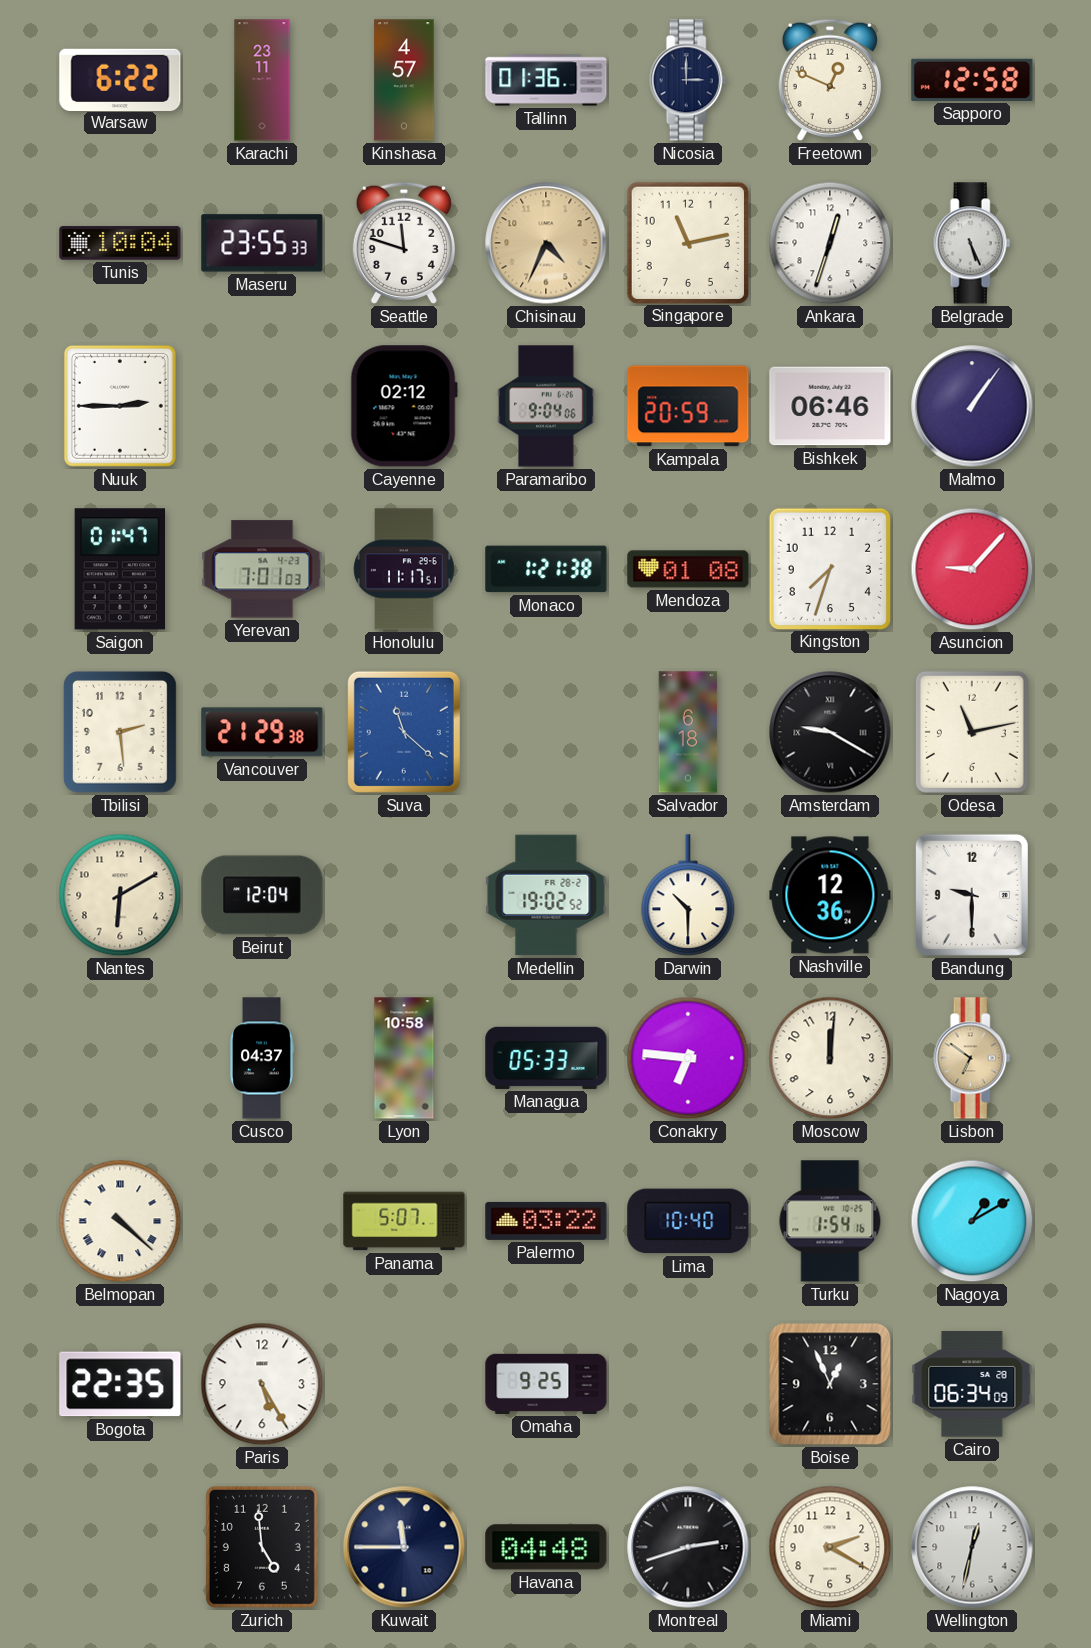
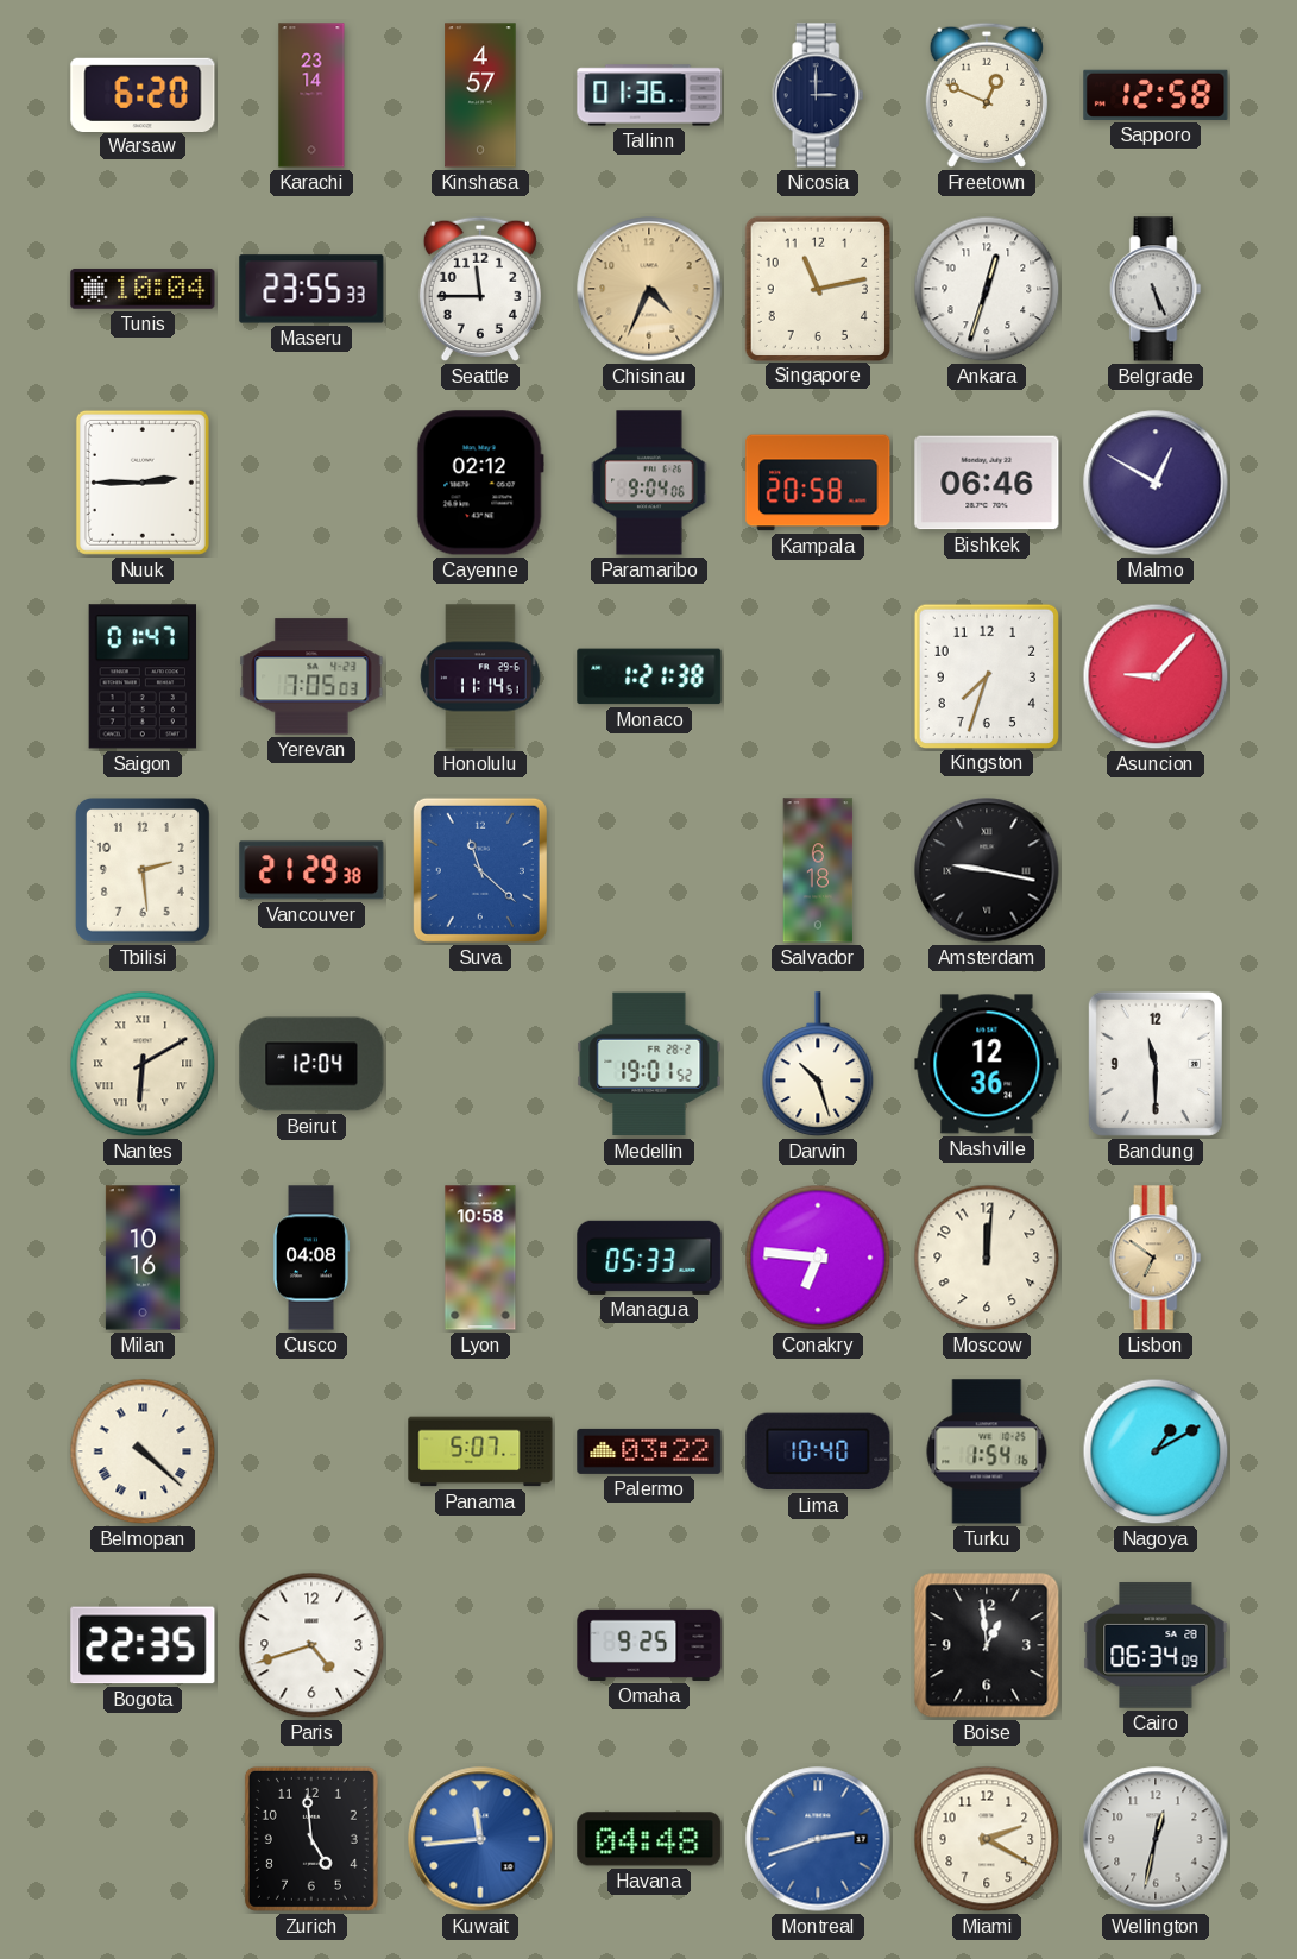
Warsaw: 6:22 -> 6:20
Karachi: 23:11 -> 23:14
Seattle: 11:48 -> 11:45
Kampala: 20:59 -> 20:58
Malmo: 1:06 -> 12:50
Yerevan: 7:01 -> 7:05
Honolulu: 11:17 -> 11:14
Mendoza: 01:08 -> none
Amsterdam: 9:20 -> 9:17
Odesa: 11:13 -> none
Nantes numerals: Arabic -> Roman
Medellin: 19:02 -> 19:01
Darwin: 10:30 -> 10:27
Bandung: 9:30 -> 11:30
Milan: none -> 10:16
Cusco: 04:37 -> 04:08
Paris: 5:25 -> 4:42
Boise: 12:56 -> 12:59
Kuwait: 11:45 -> 11:44
Kuwait dial: navy -> blue
Montreal dial: black -> blue
